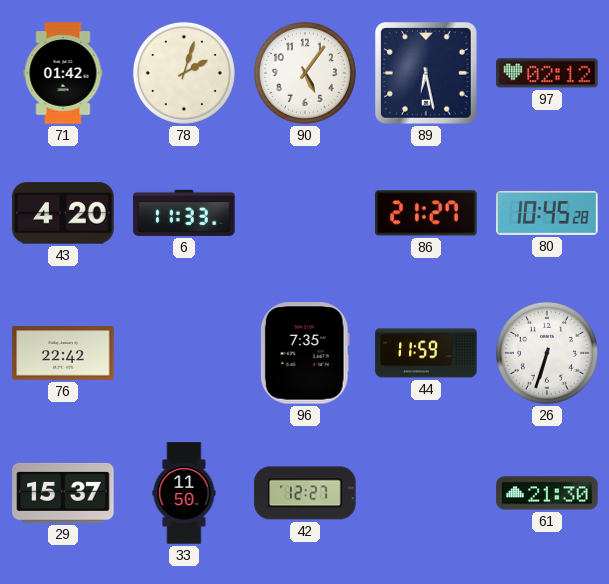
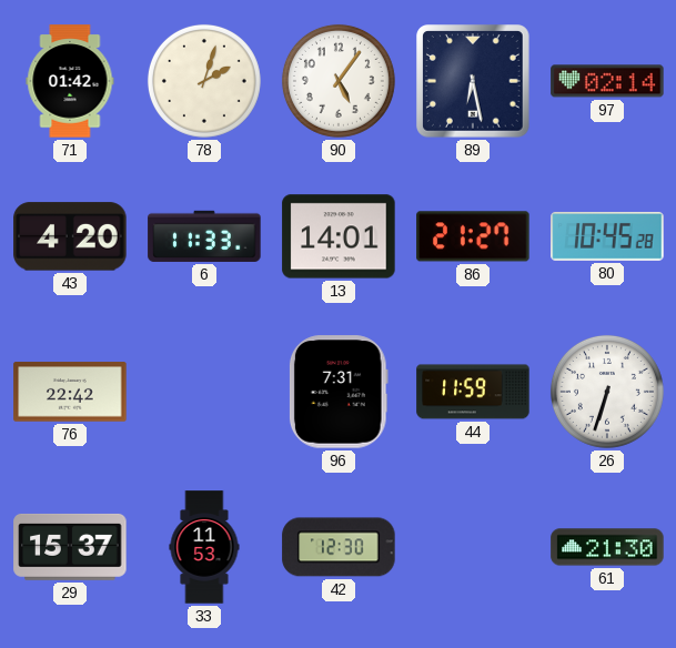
97: 02:12 -> 02:14
13: none -> 14:01
96: 7:35 -> 7:31
33: 11:50 -> 11:53
42: 12:27 -> 12:30
